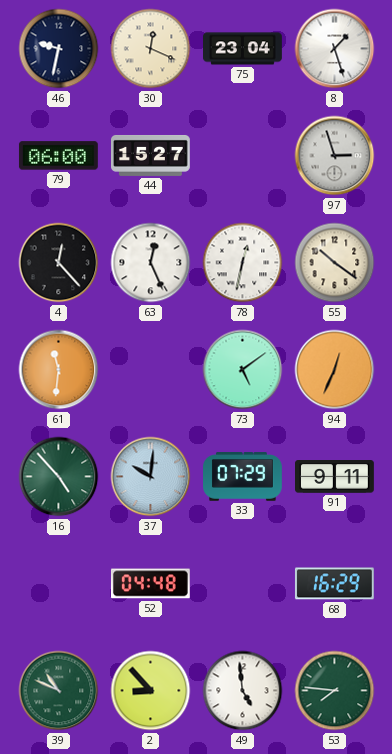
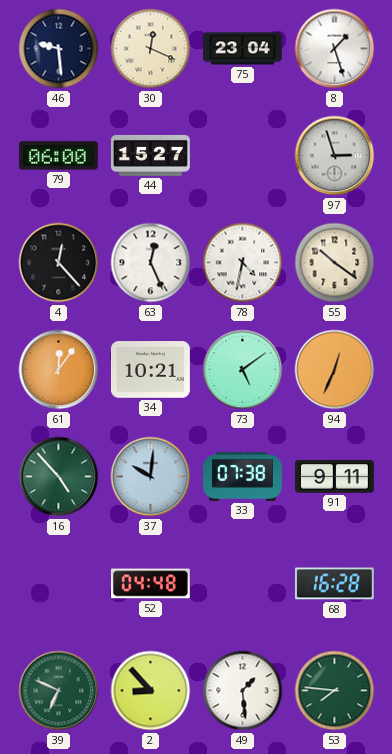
46: 9:32 -> 9:29
78: 12:32 -> 4:32
61: 11:31 -> 12:06
34: none -> 10:21
33: 07:29 -> 07:38
68: 16:29 -> 16:28
39: 10:49 -> 6:49
49: 4:59 -> 1:29
